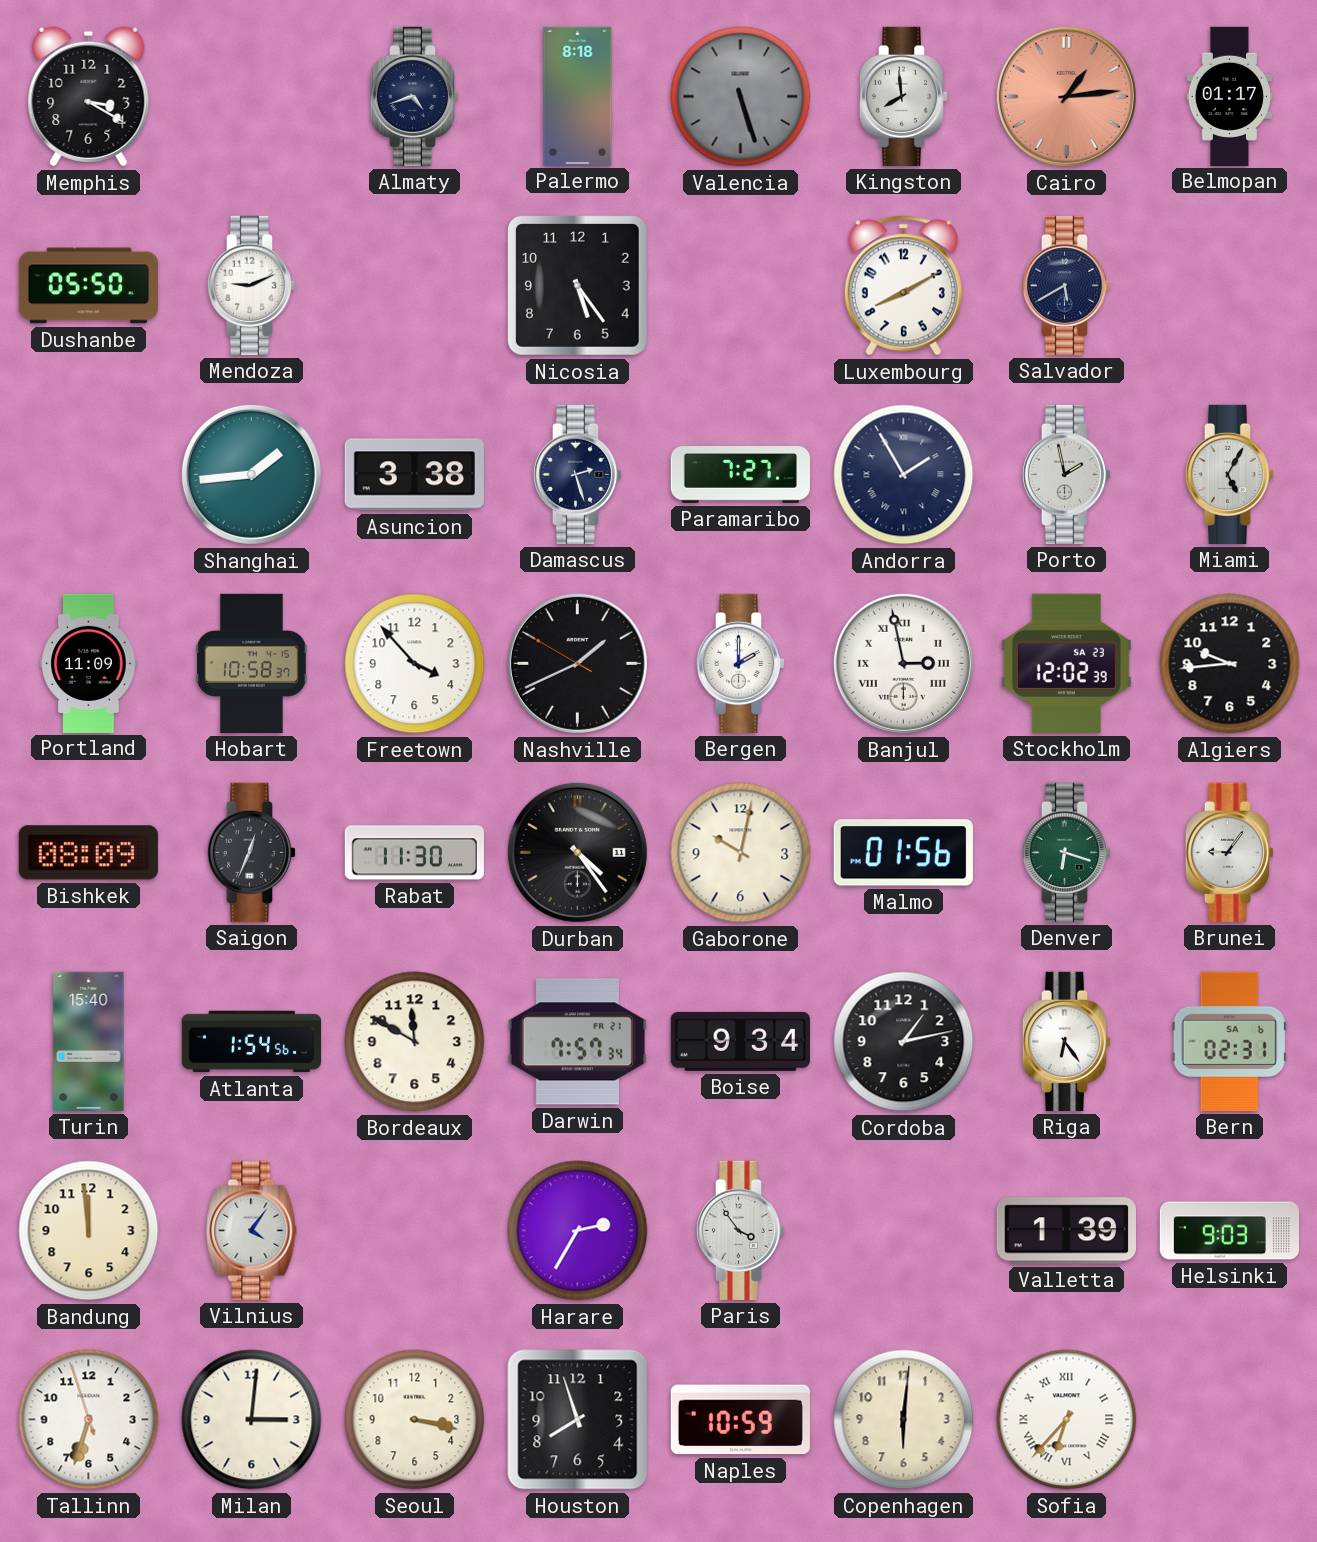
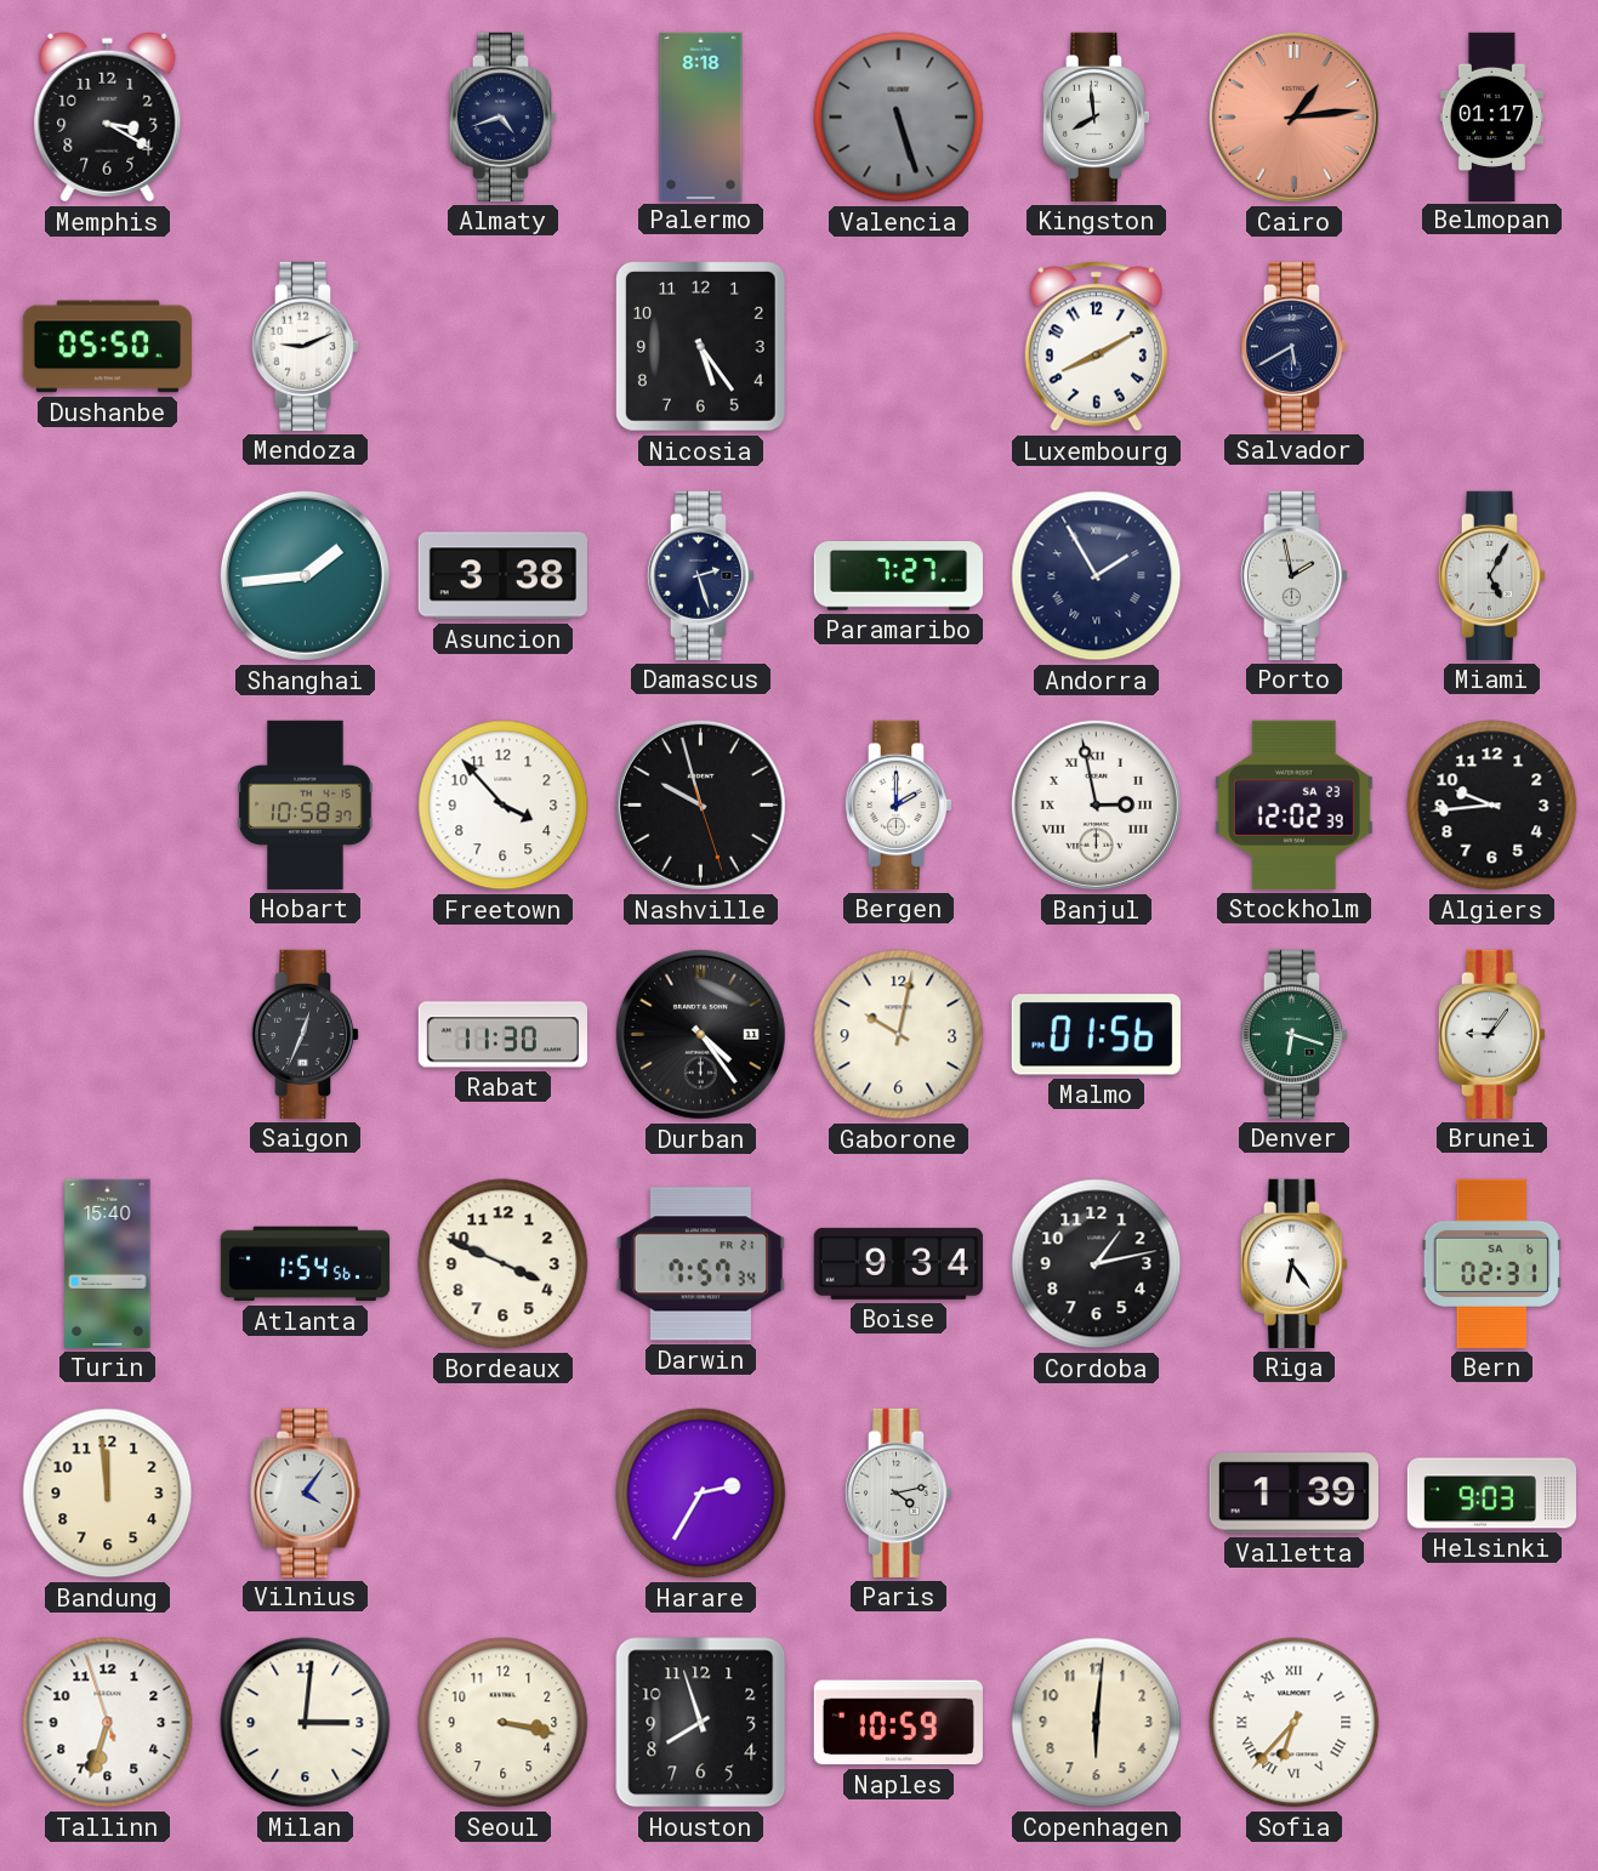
Portland: 11:09 -> none
Nashville: 1:40 -> 9:57
Bishkek: 08:09 -> none
Bordeaux: 11:50 -> 3:49
Paris: 3:54 -> 4:13
